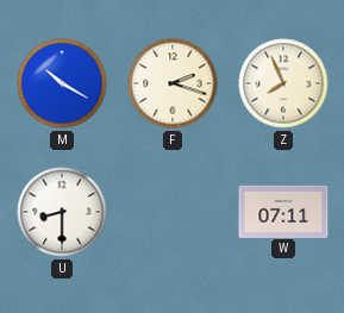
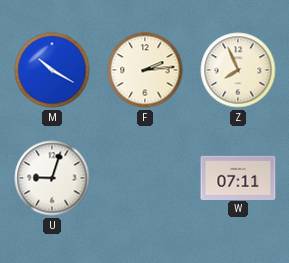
F: 2:18 -> 2:14
U: 8:30 -> 9:03
